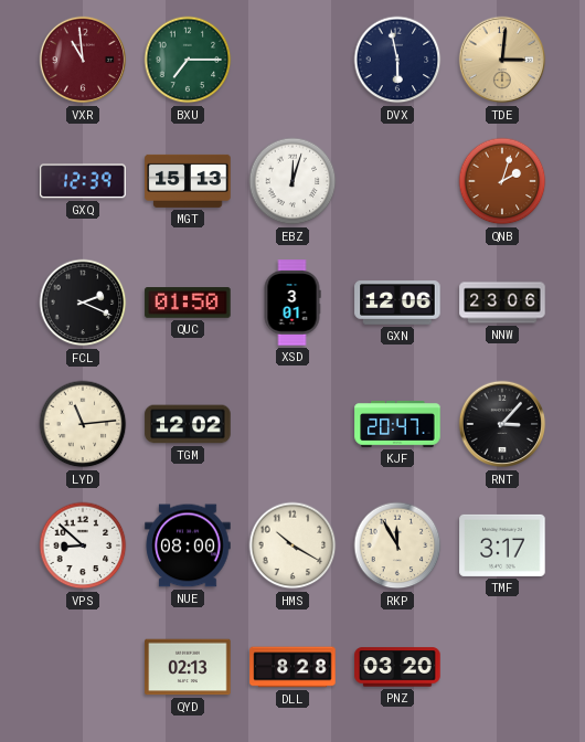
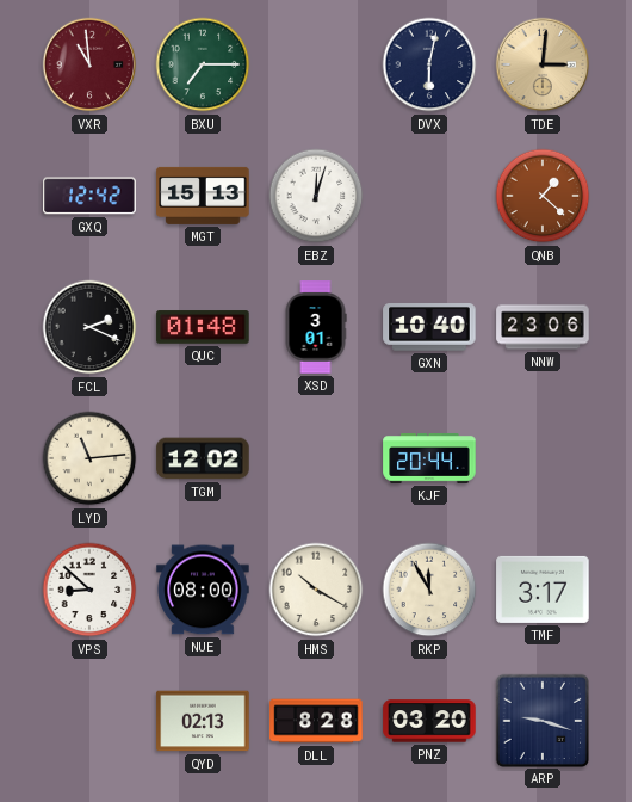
DVX: 5:58 -> 6:02
GXQ: 12:39 -> 12:42
QNB: 2:03 -> 1:22
QUC: 01:50 -> 01:48
GXN: 12:06 -> 10:40
KJF: 20:47 -> 20:44
RNT: 3:07 -> none
ARP: none -> 9:18
